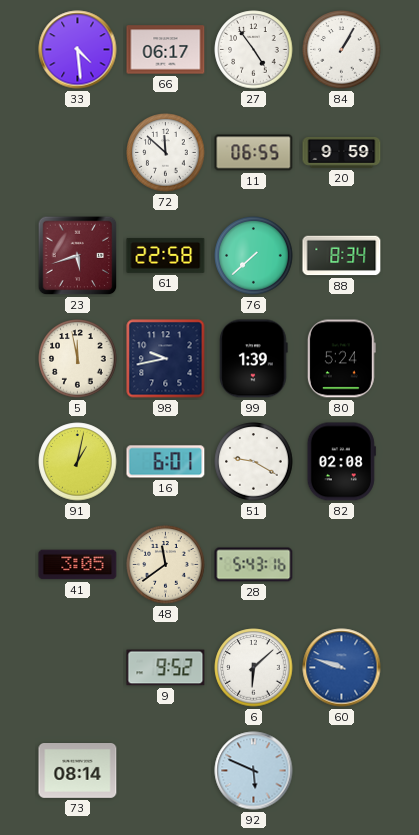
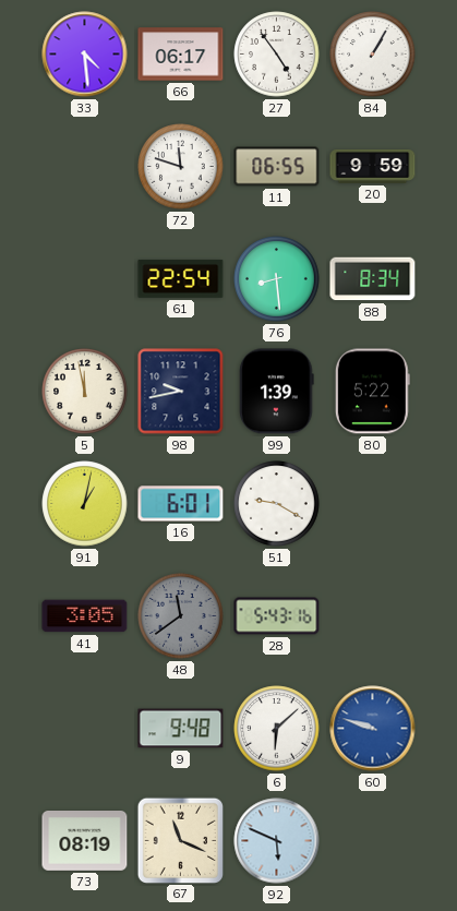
72: 11:52 -> 11:48
23: 5:42 -> none
61: 22:58 -> 22:54
76: 7:38 -> 8:29
80: 5:24 -> 5:22
82: 02:08 -> none
48 dial: cream -> grey
9: 9:52 -> 9:48
73: 08:14 -> 08:19
67: none -> 11:19
